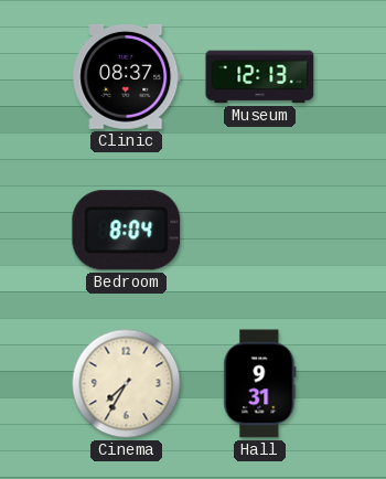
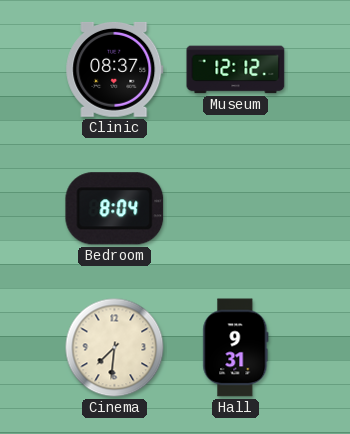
Museum: 12:13 -> 12:12
Cinema: 7:35 -> 7:31
